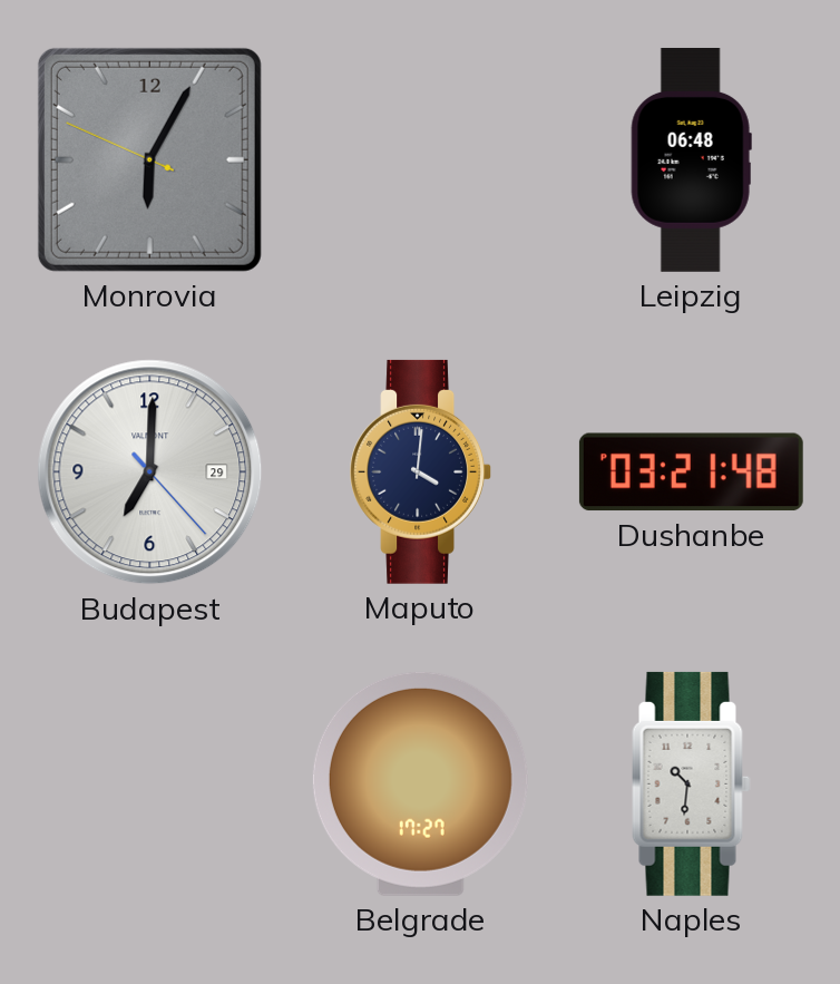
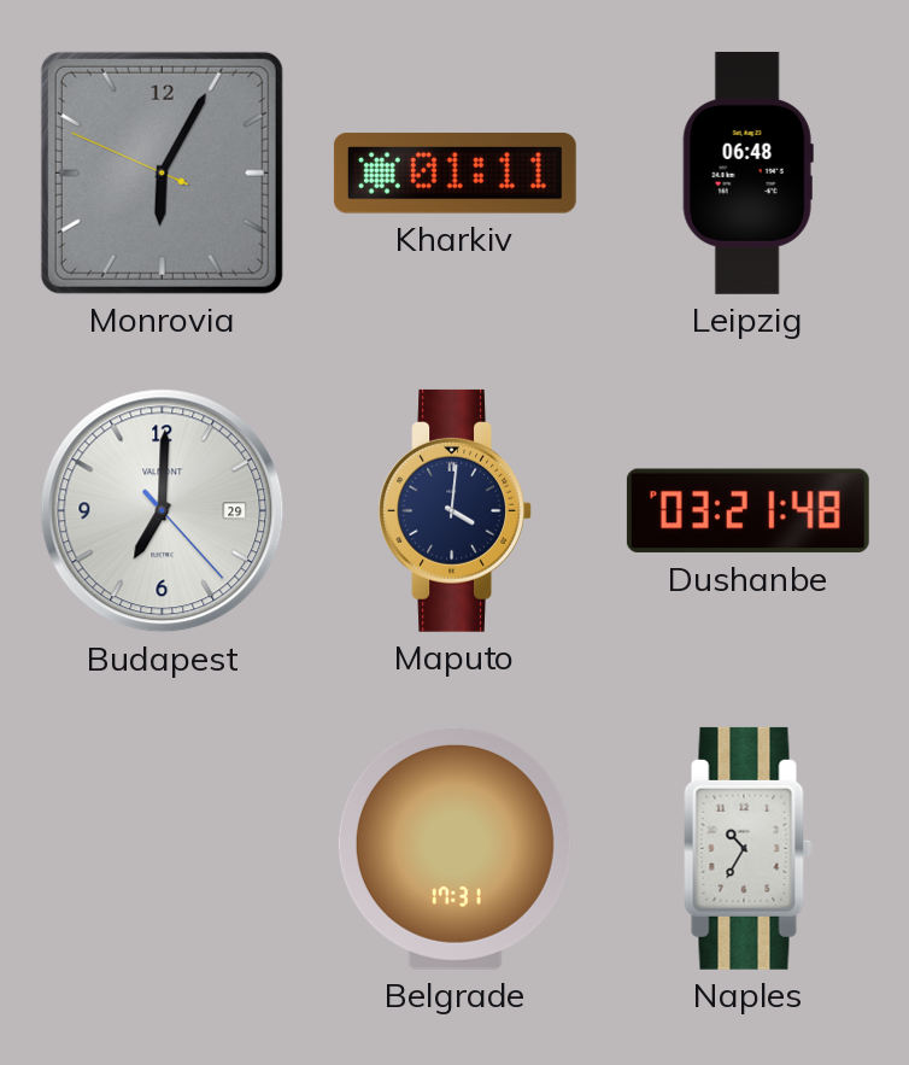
Kharkiv: none -> 01:11
Belgrade: 17:27 -> 17:31
Naples: 10:31 -> 10:35
